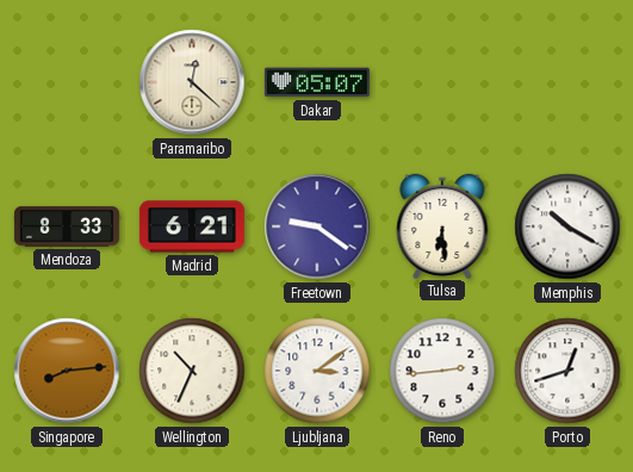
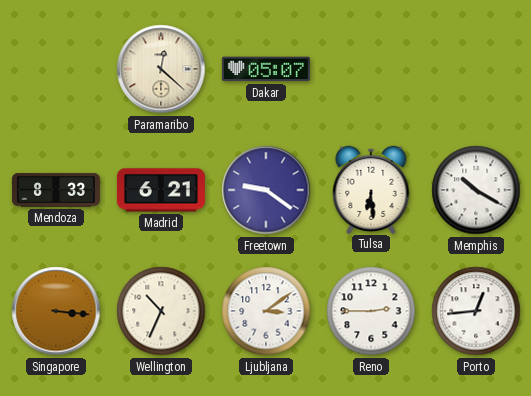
Singapore: 8:14 -> 3:16
Reno: 2:44 -> 2:45
Porto: 12:42 -> 12:44
